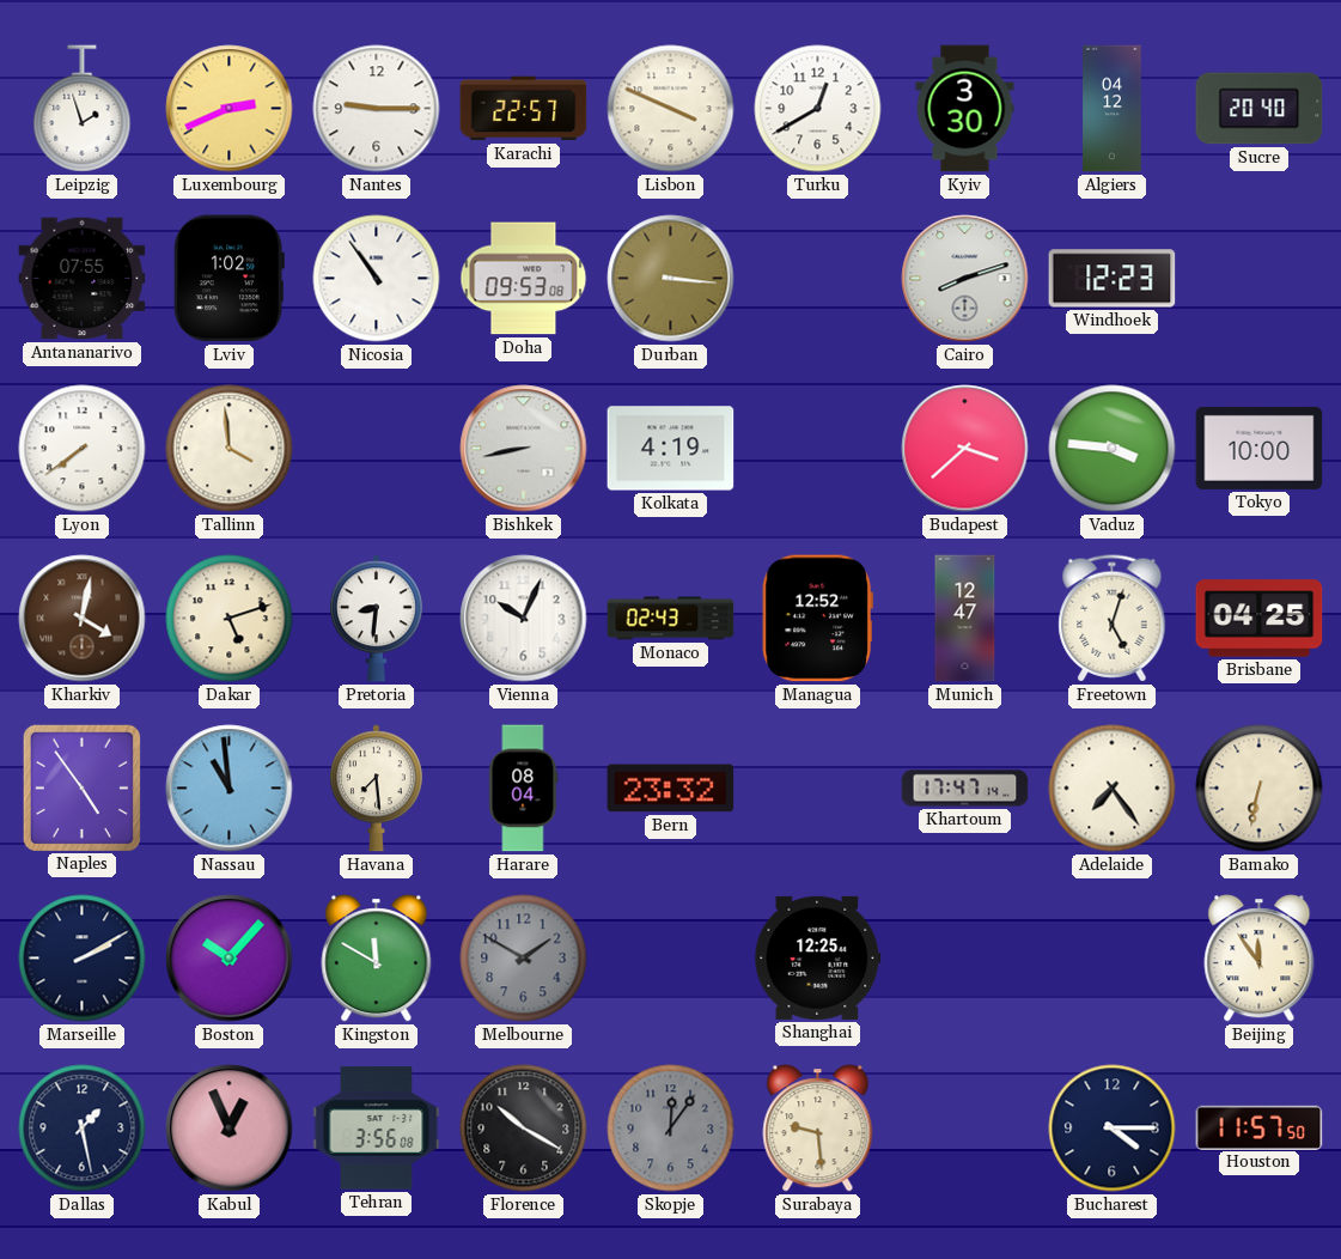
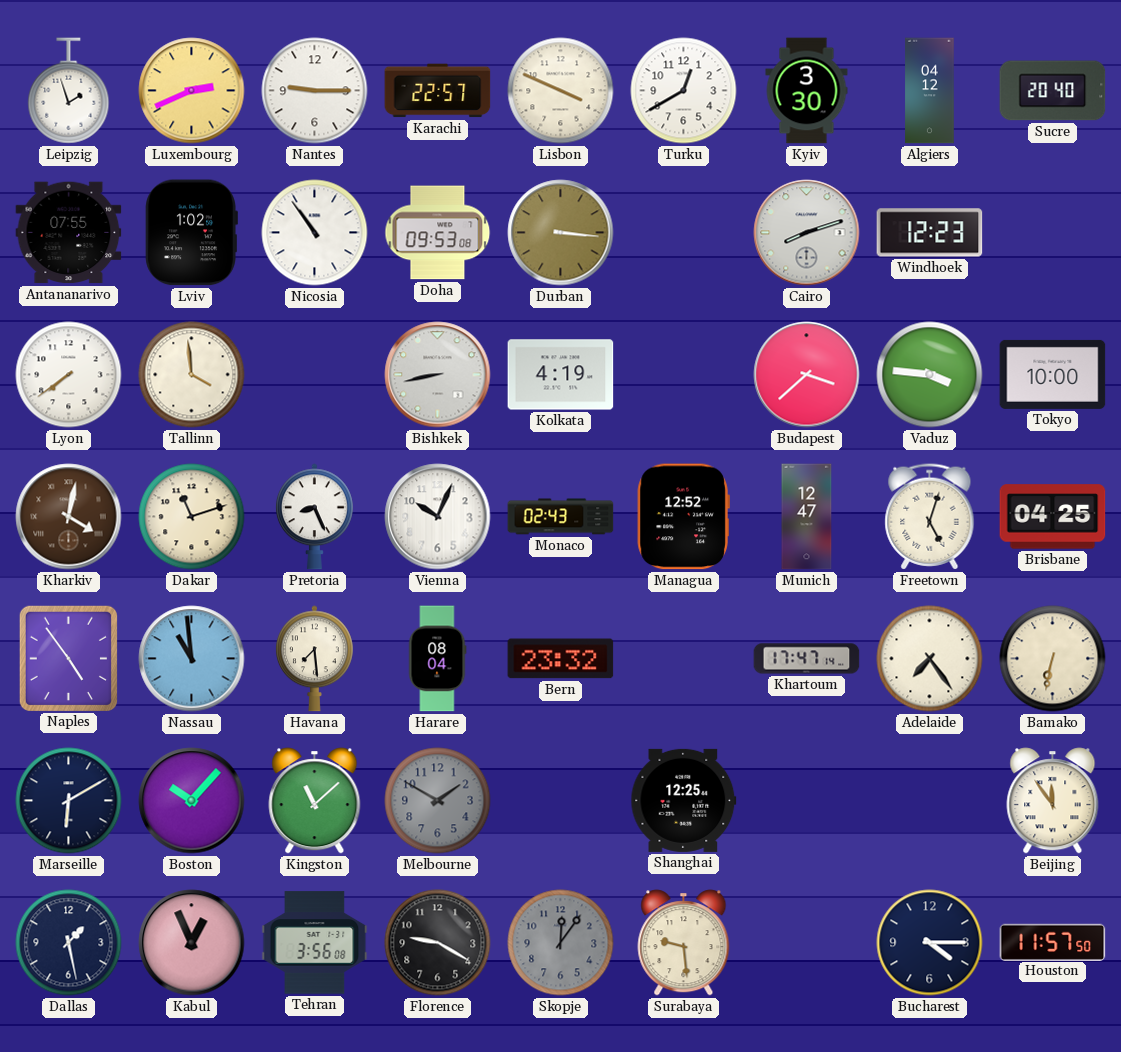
Dakar: 5:12 -> 11:12
Pretoria: 8:31 -> 8:26
Marseille: 2:10 -> 6:10
Kingston: 11:50 -> 11:08
Florence: 10:20 -> 9:20
